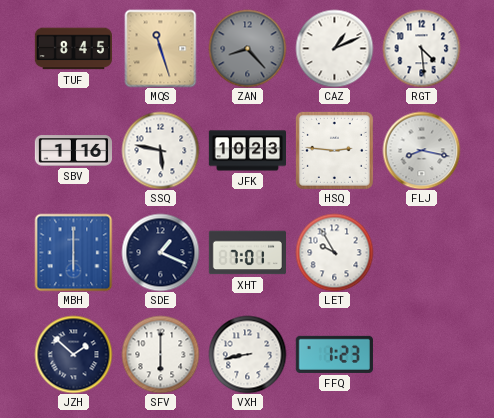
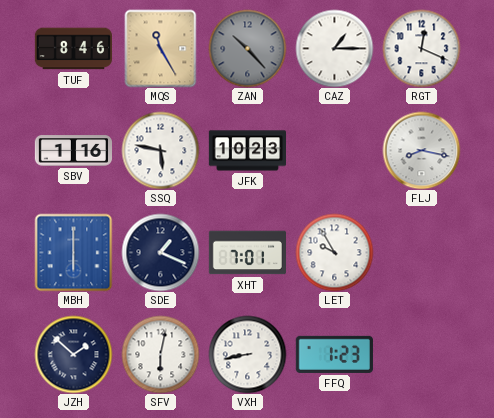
TUF: 8:45 -> 8:46
MQS: 11:27 -> 11:25
ZAN: 8:23 -> 10:23
CAZ: 1:11 -> 1:15
RGT: 4:29 -> 12:19
HSQ: 2:46 -> none
SFV: 6:00 -> 6:02
